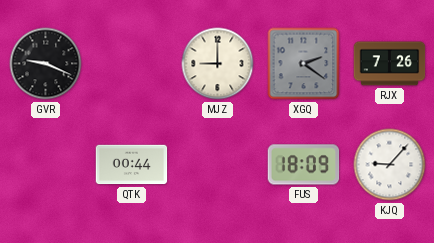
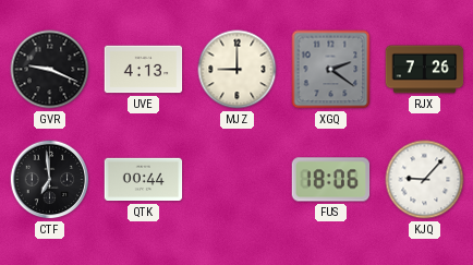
UVE: none -> 4:13
CTF: none -> 6:59
FUS: 18:09 -> 18:06
